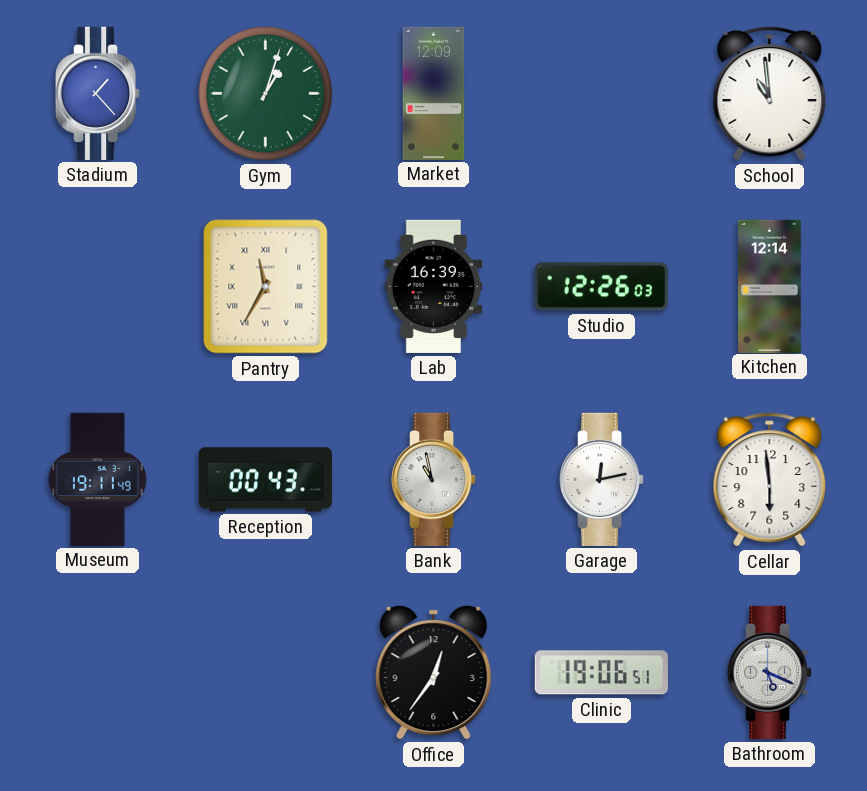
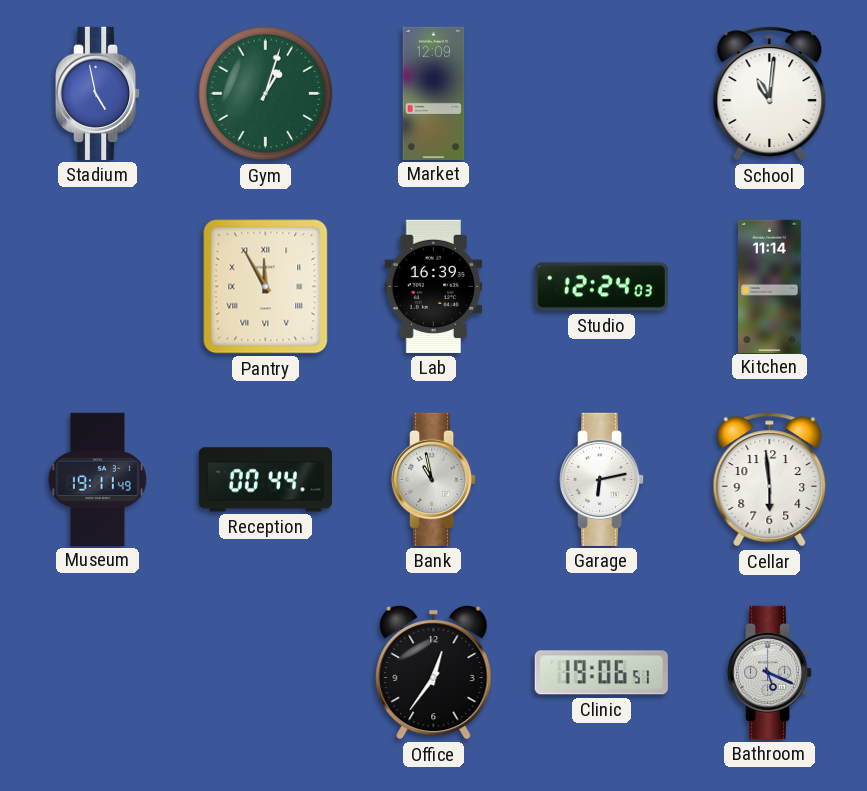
Stadium: 1:23 -> 4:58
School: 10:59 -> 11:01
Pantry: 11:35 -> 11:55
Studio: 12:26 -> 12:24
Kitchen: 12:14 -> 11:14
Reception: 00:43 -> 00:44
Garage: 12:13 -> 6:13
